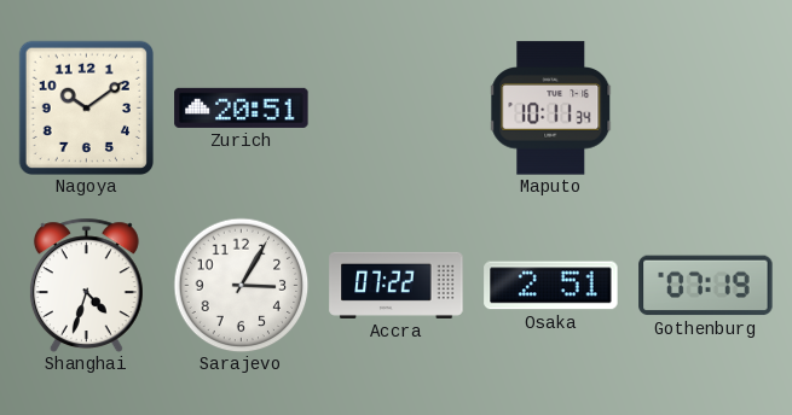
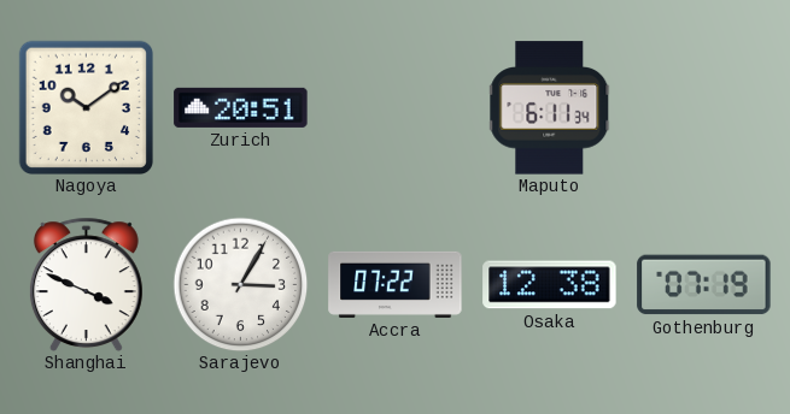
Maputo: 10:11 -> 6:11
Shanghai: 4:33 -> 3:49
Osaka: 2:51 -> 12:38
